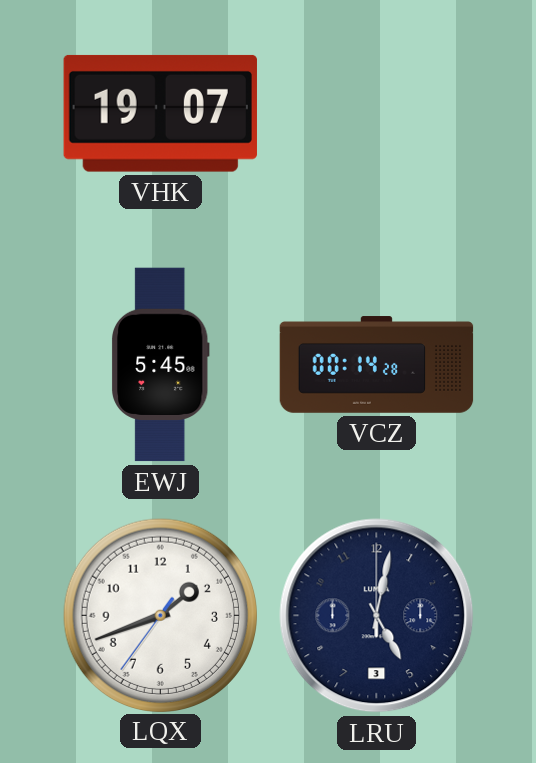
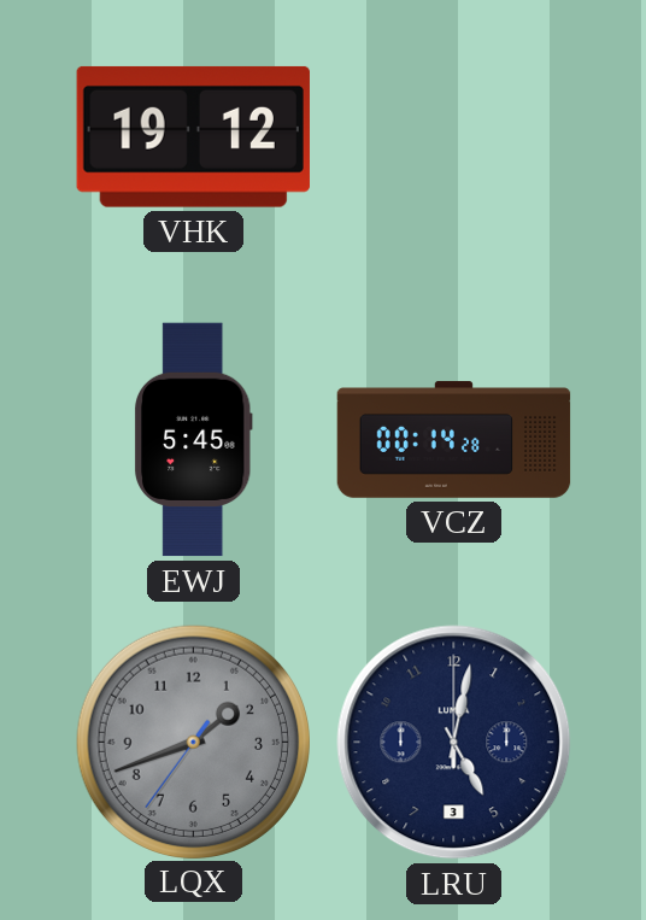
VHK: 19:07 -> 19:12
LQX dial: white -> grey
